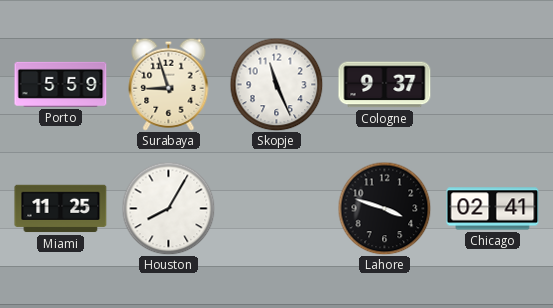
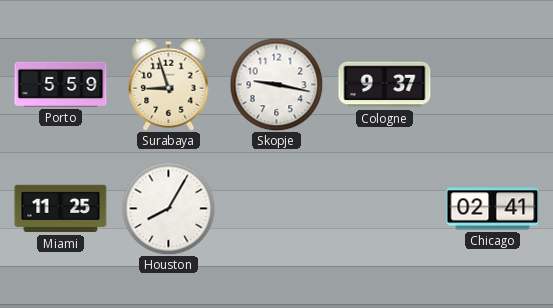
Skopje: 11:26 -> 9:17
Lahore: 3:48 -> none
